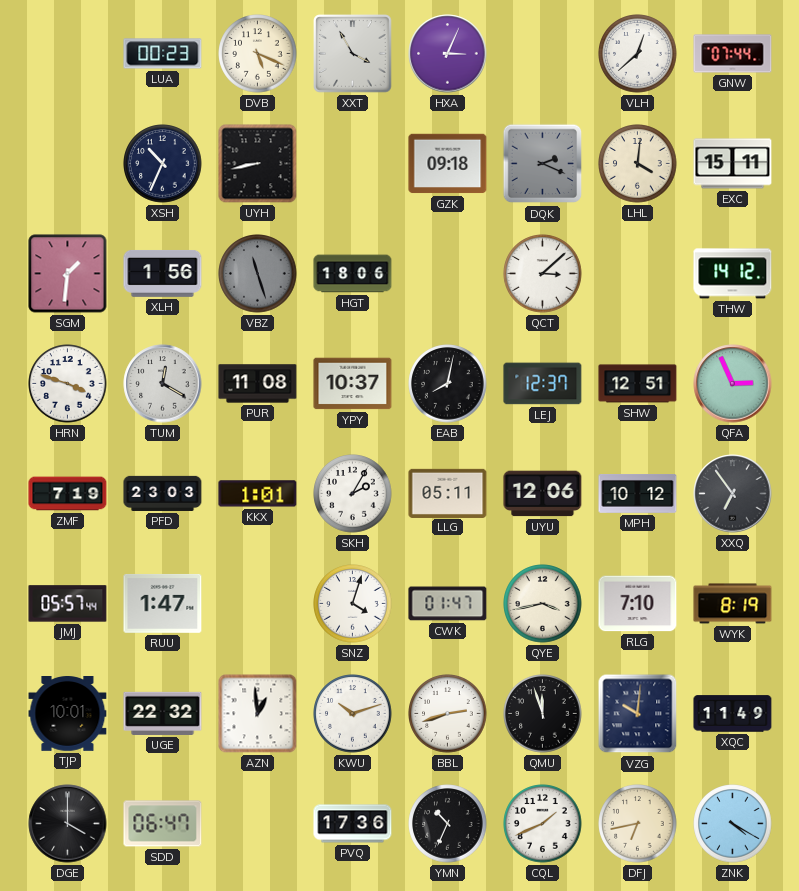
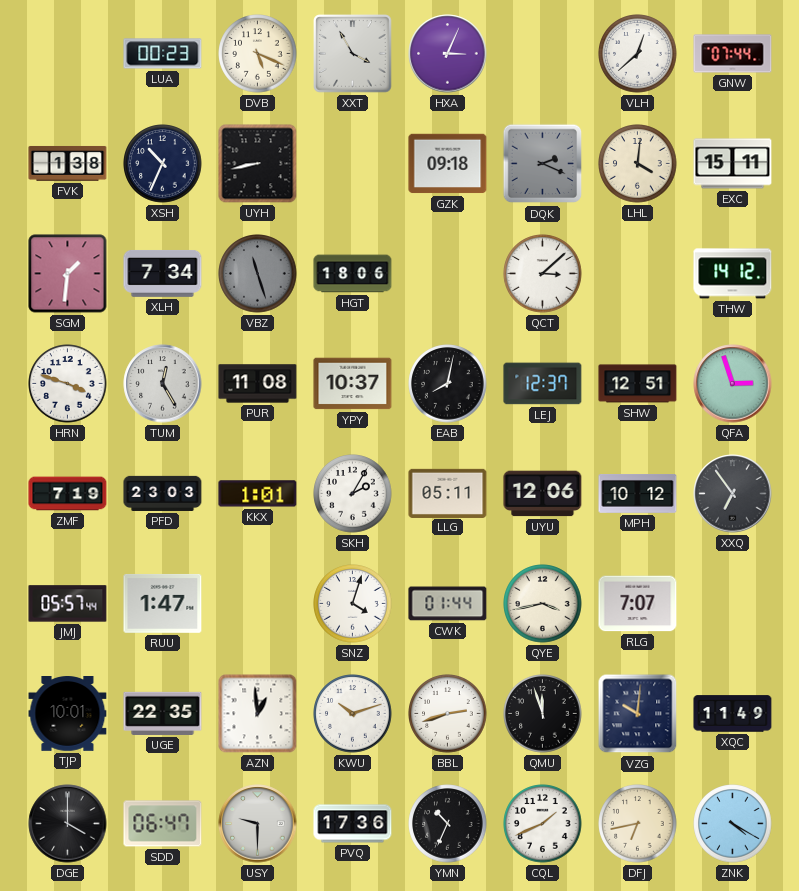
FVK: none -> 1:38
XLH: 1:56 -> 7:34
TUM: 12:20 -> 12:25
QFA: 2:56 -> 2:57
CWK: 01:47 -> 01:44
RLG: 7:10 -> 7:07
WYK: 8:19 -> none
UGE: 22:32 -> 22:35
USY: none -> 9:30
